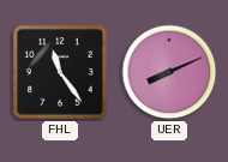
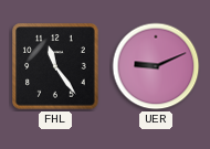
UER: 8:11 -> 9:11
